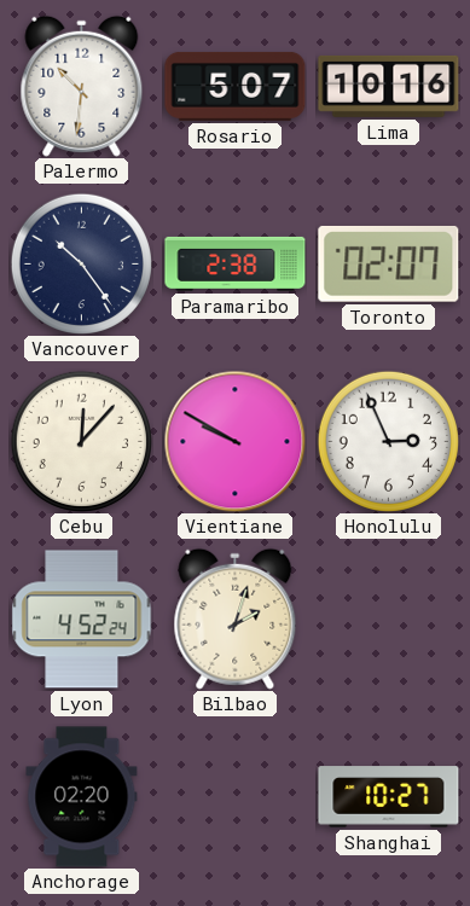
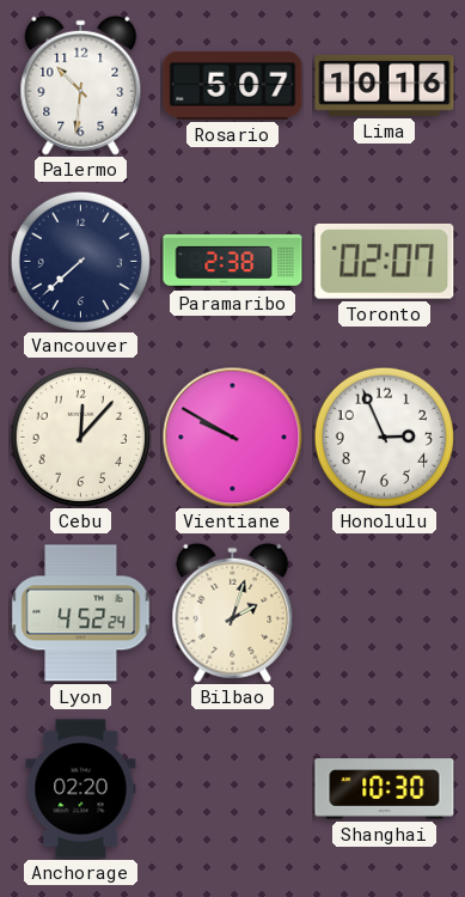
Vancouver: 10:24 -> 7:38
Shanghai: 10:27 -> 10:30
